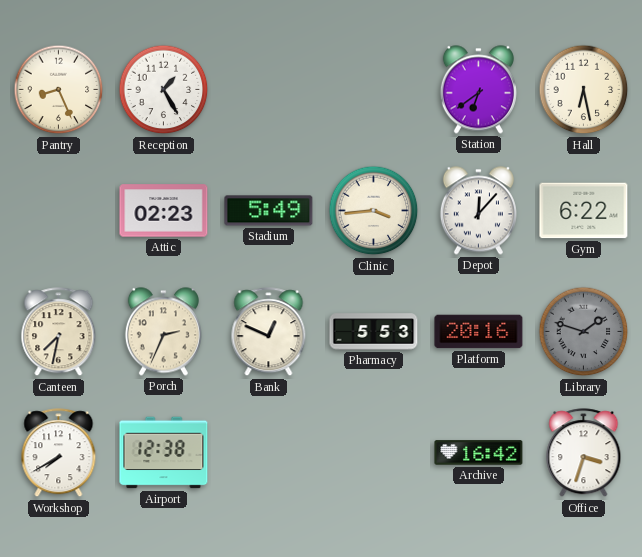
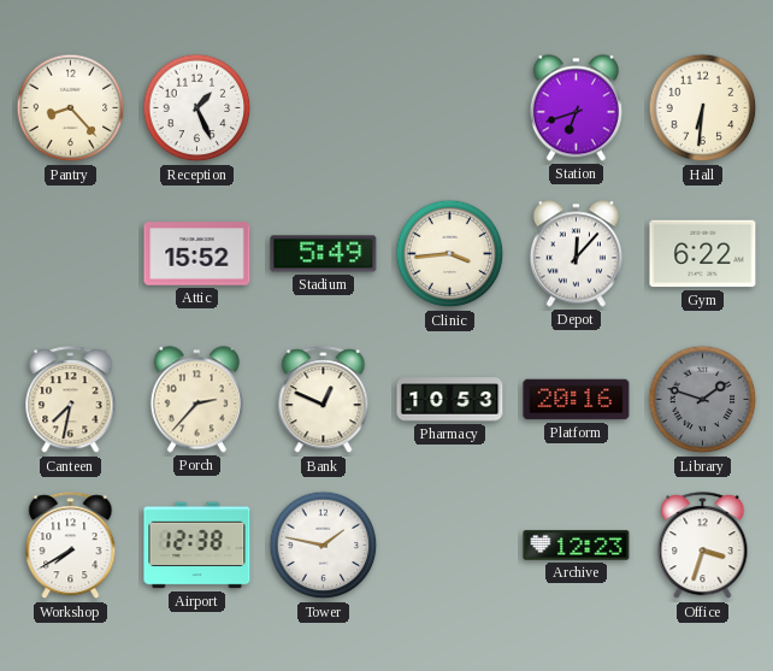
Pantry: 8:26 -> 8:23
Reception: 1:25 -> 1:26
Station: 6:39 -> 6:42
Hall: 6:28 -> 6:31
Attic: 02:23 -> 15:52
Porch: 2:34 -> 2:37
Pharmacy: 5:53 -> 10:53
Tower: none -> 1:47
Archive: 16:42 -> 12:23
